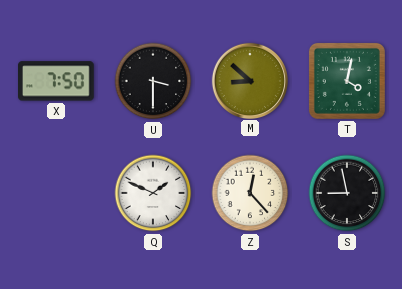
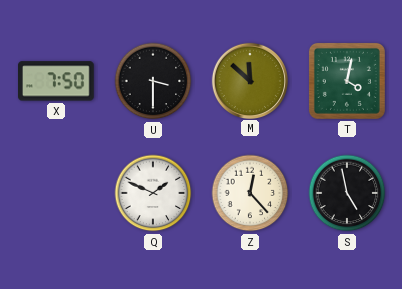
M: 8:52 -> 11:52
S: 8:58 -> 4:58
